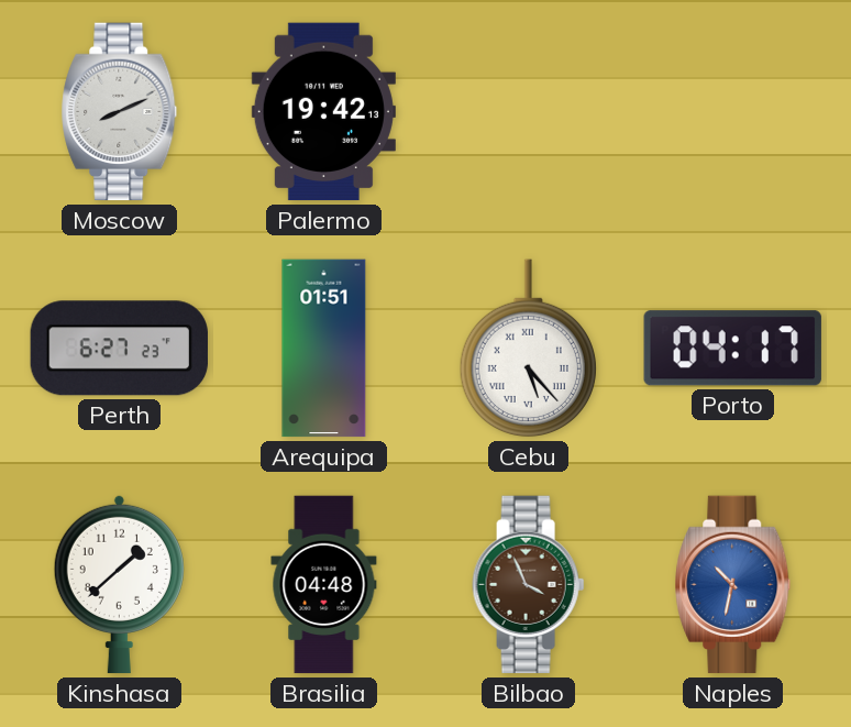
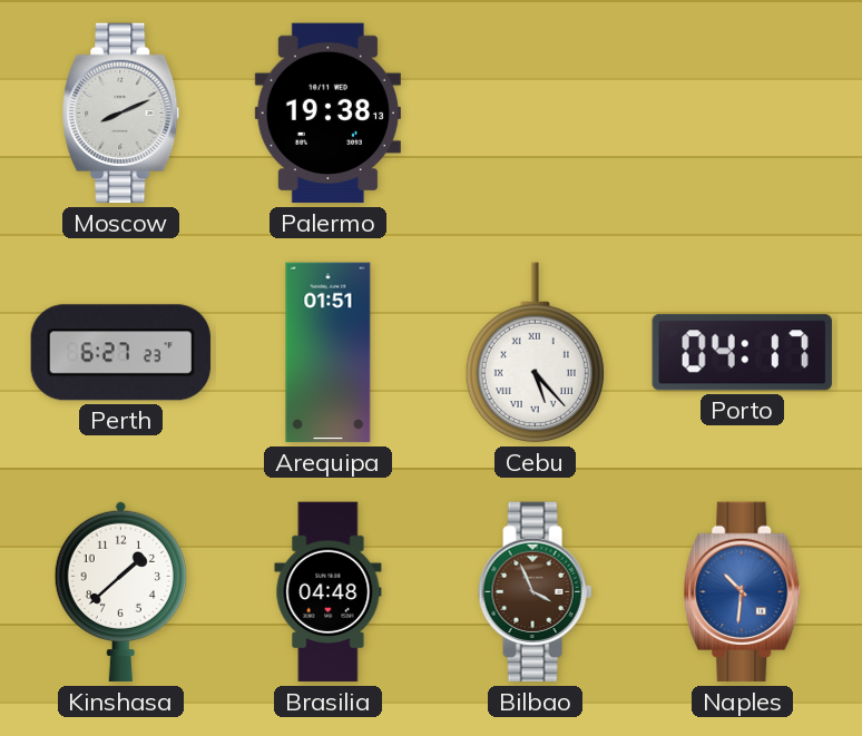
Palermo: 19:42 -> 19:38
Naples: 10:32 -> 10:31
